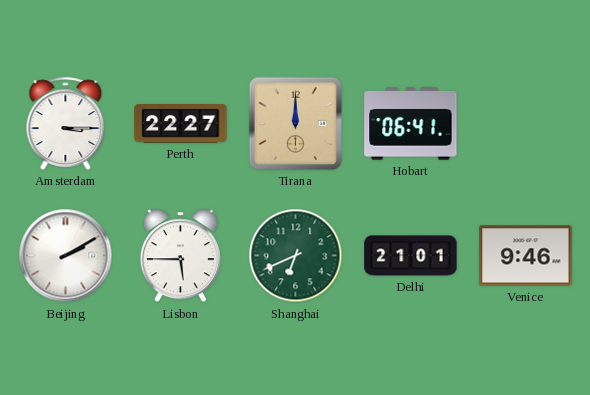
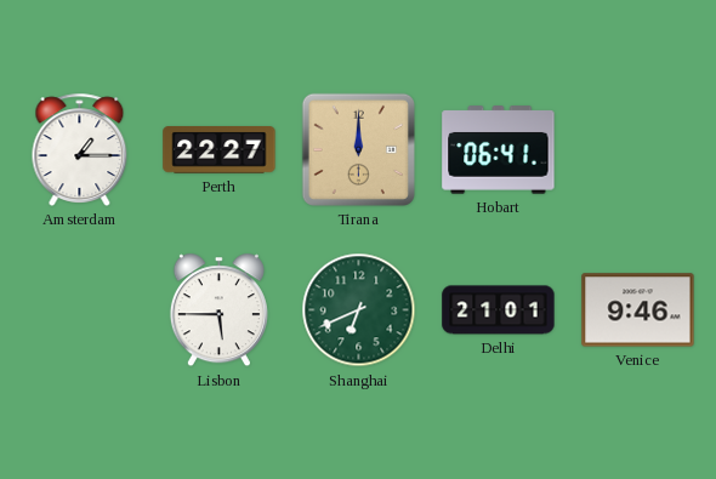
Amsterdam: 3:15 -> 1:15
Beijing: 2:10 -> none
